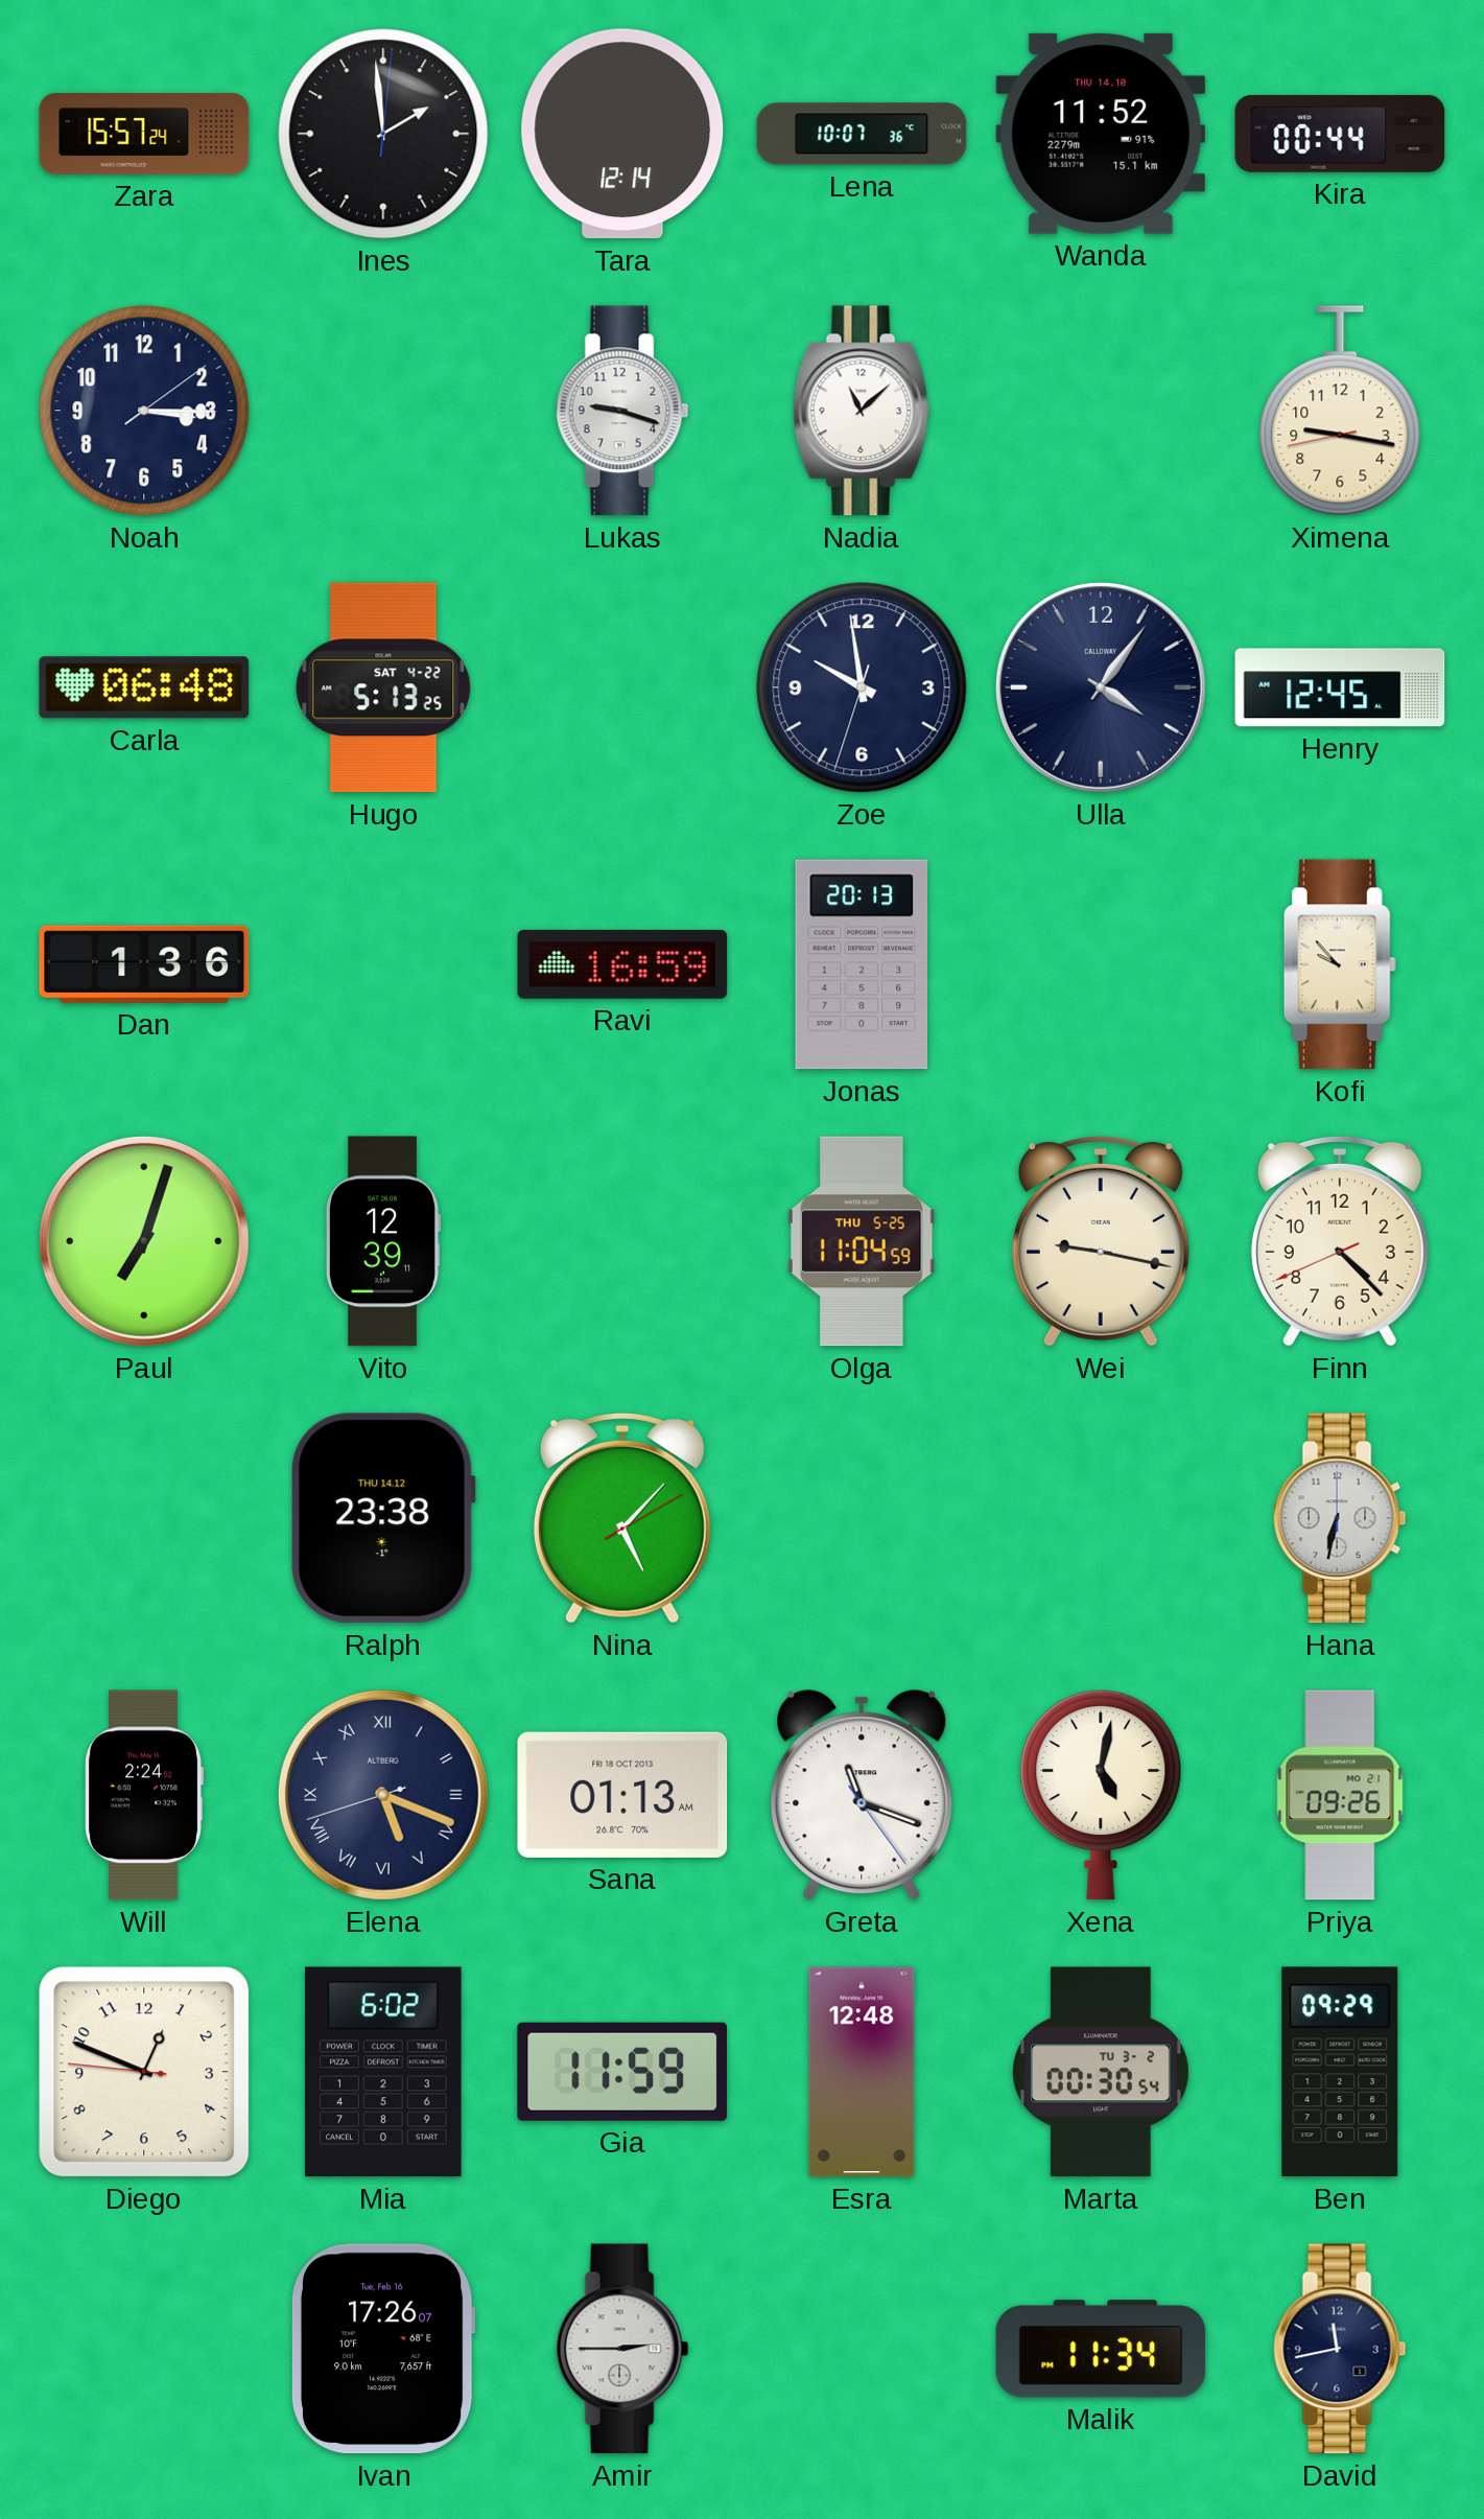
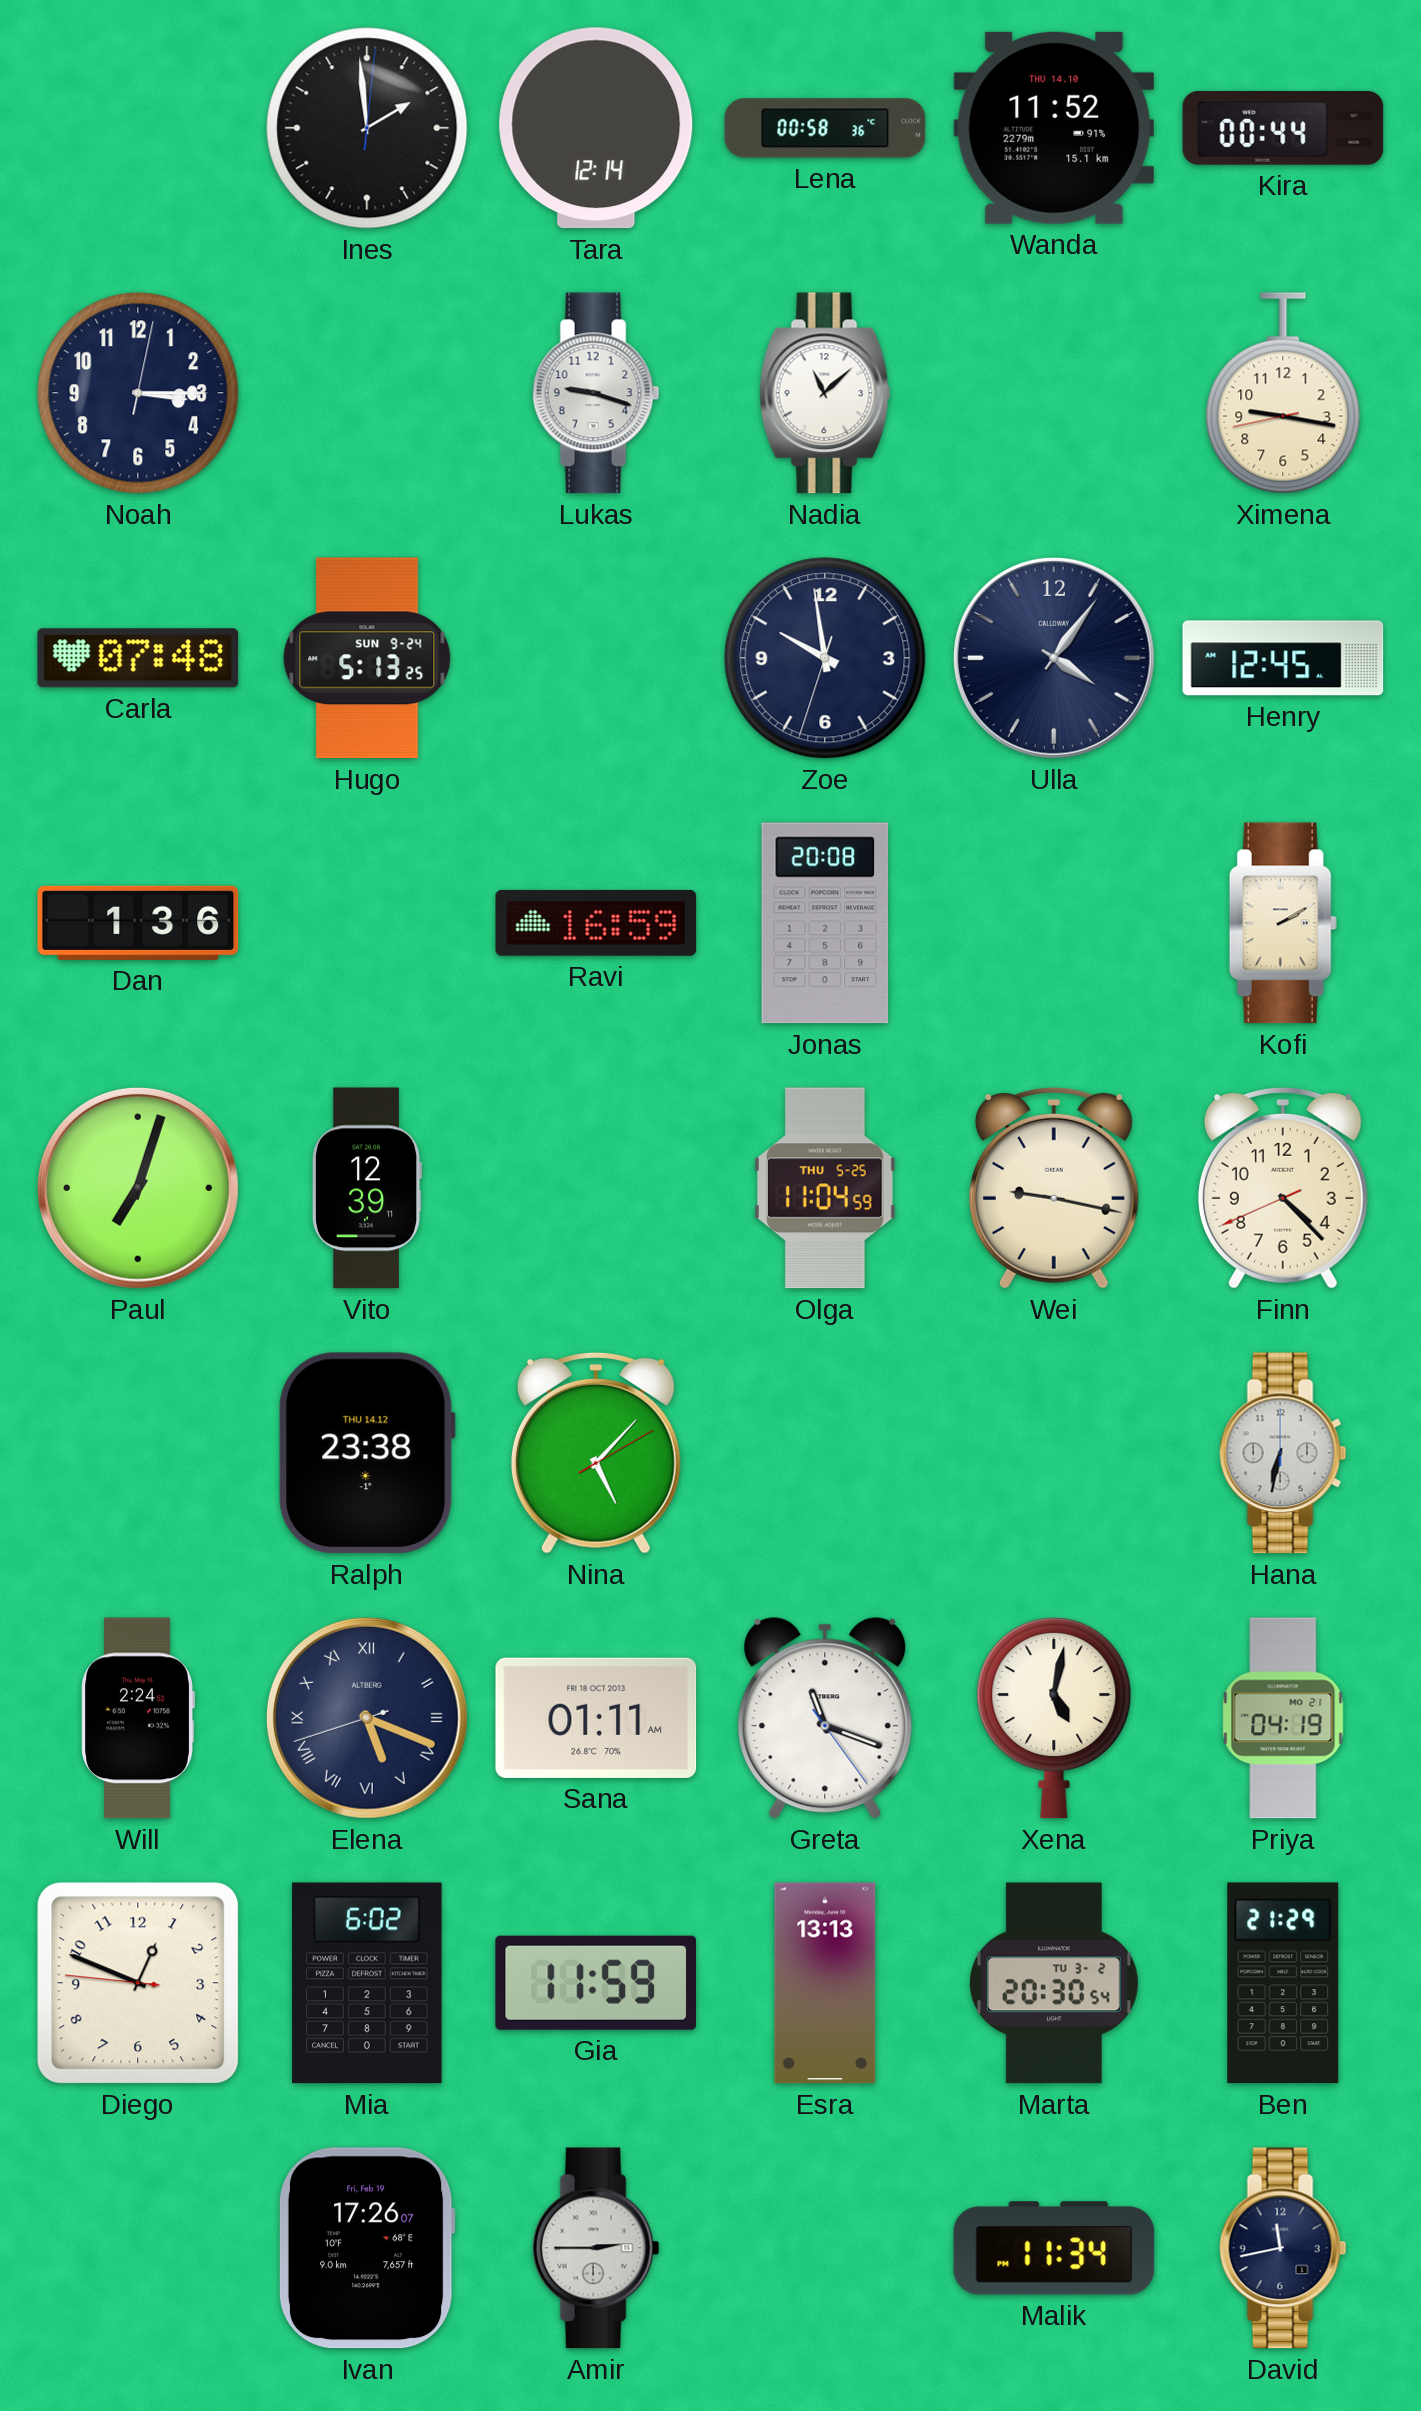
Zara: 15:57 -> none
Lena: 10:07 -> 00:58
Noah: 3:15:09 -> 3:15:02
Carla: 06:48 -> 07:48
Hugo date: SAT 4-22 -> SUN 9-24
Jonas: 20:13 -> 20:08
Kofi: 9:53 -> 2:10
Sana: 01:13 -> 01:11
Priya: 09:26 -> 04:19
Esra: 12:48 -> 13:13
Marta: 00:30 -> 20:30
Ben: 09:29 -> 21:29
Ivan date: Tue, Feb 16 -> Fri, Feb 19
